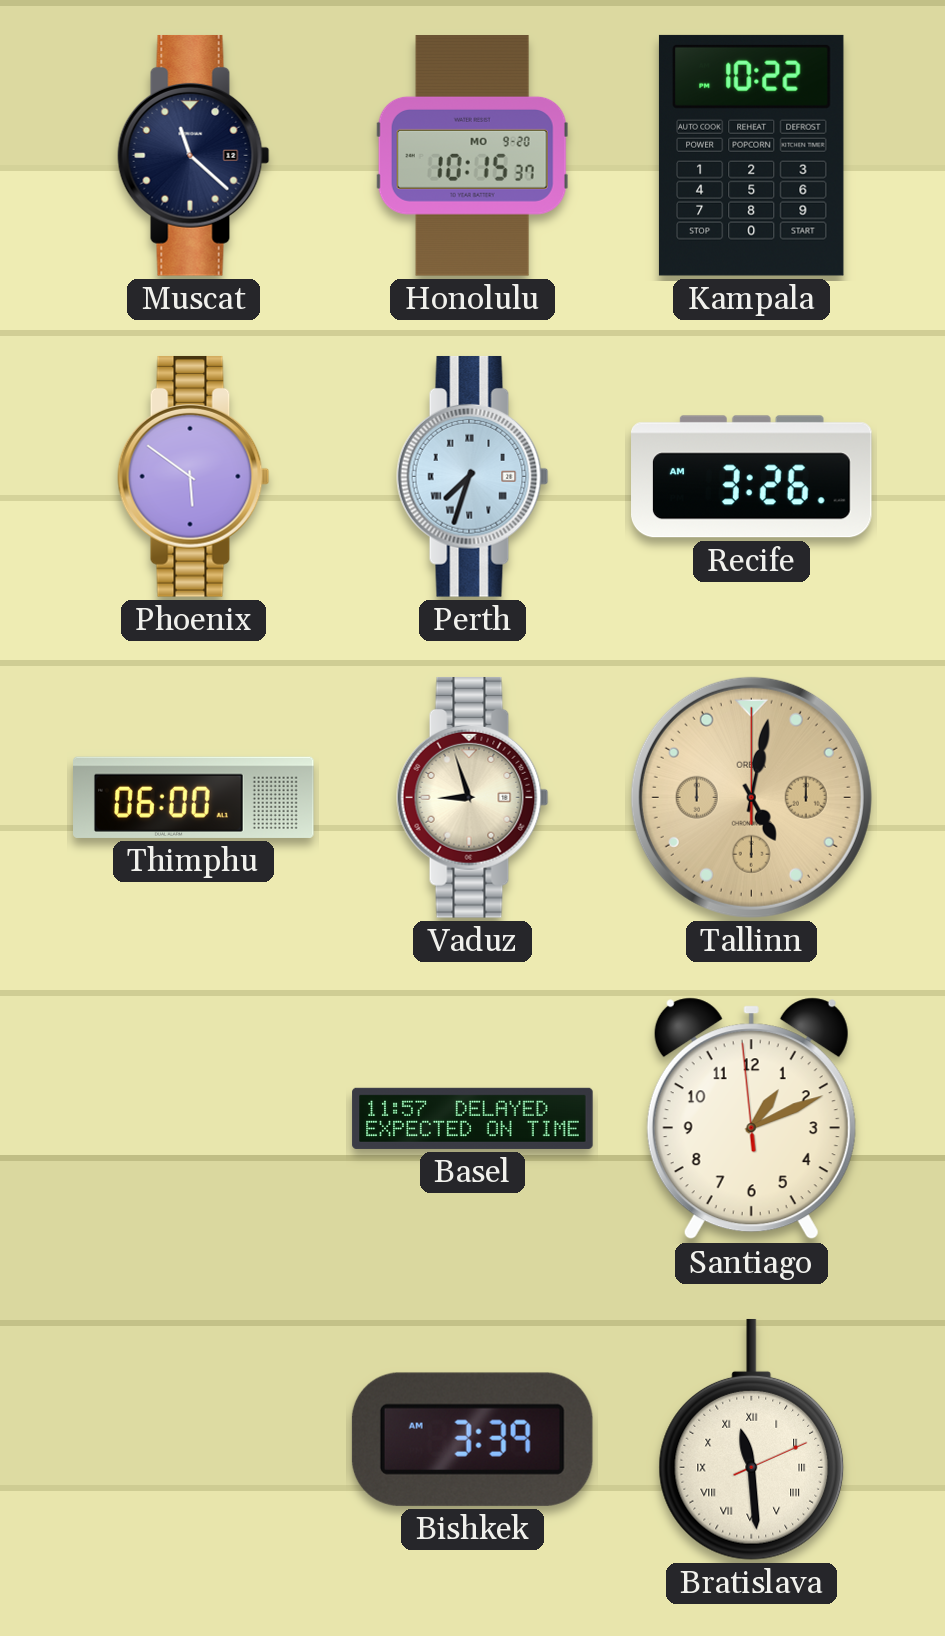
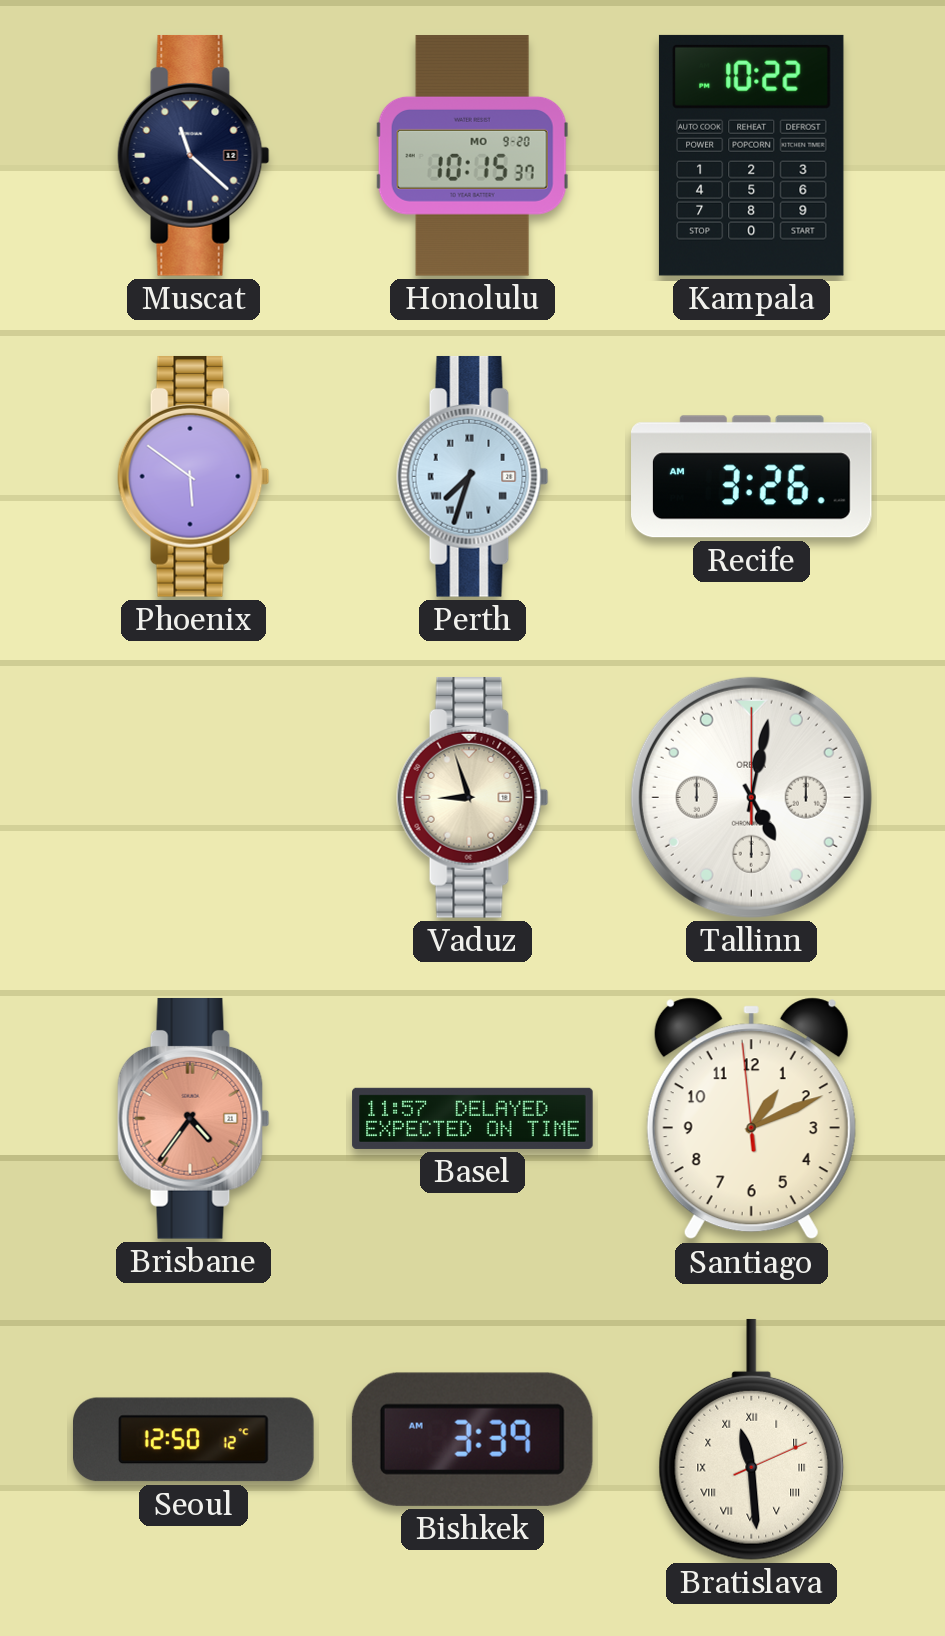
Thimphu: 06:00 -> none
Tallinn dial: champagne -> white
Brisbane: none -> 4:36
Seoul: none -> 12:50
